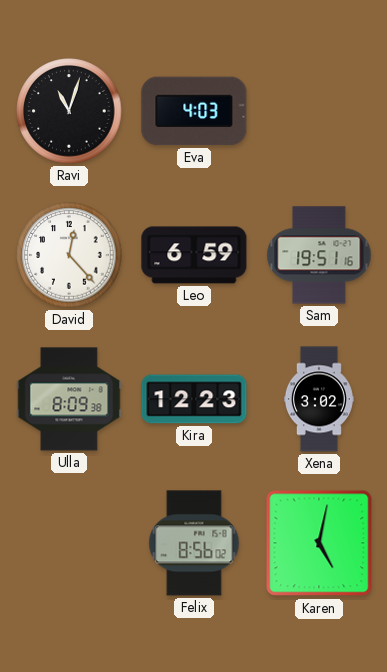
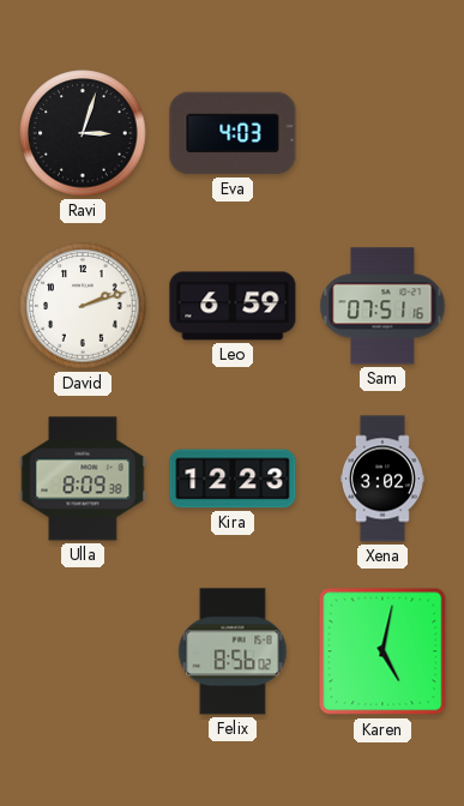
Ravi: 11:03 -> 3:03
David: 12:23 -> 2:12
Sam: 19:51 -> 07:51
